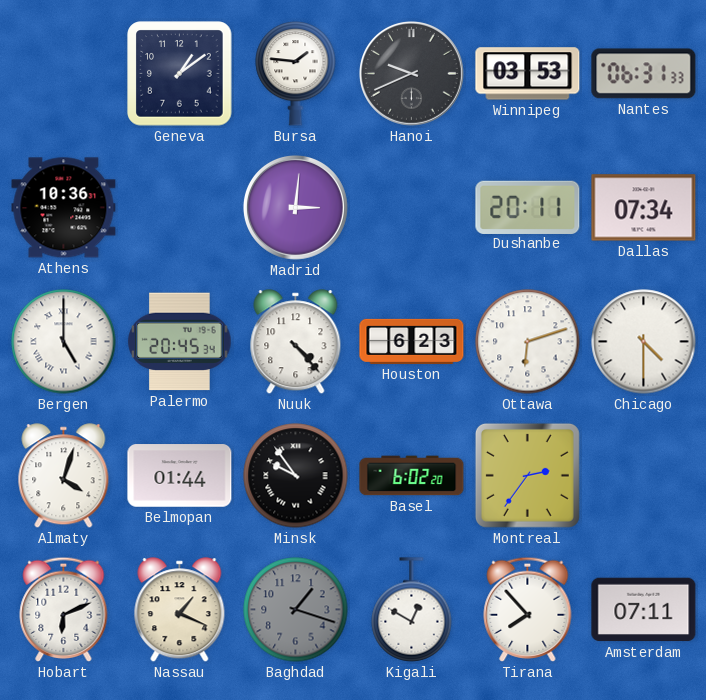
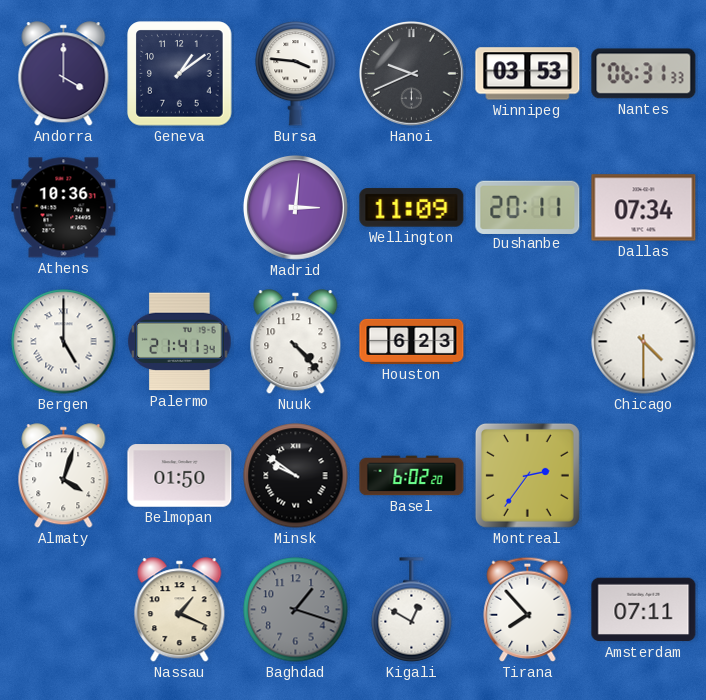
Andorra: none -> 4:00
Bursa: 1:46 -> 3:46
Wellington: none -> 11:09
Palermo: 20:45 -> 21:41
Ottawa: 6:12 -> none
Belmopan: 01:44 -> 01:50
Minsk: 9:54 -> 9:51
Hobart: 6:11 -> none
